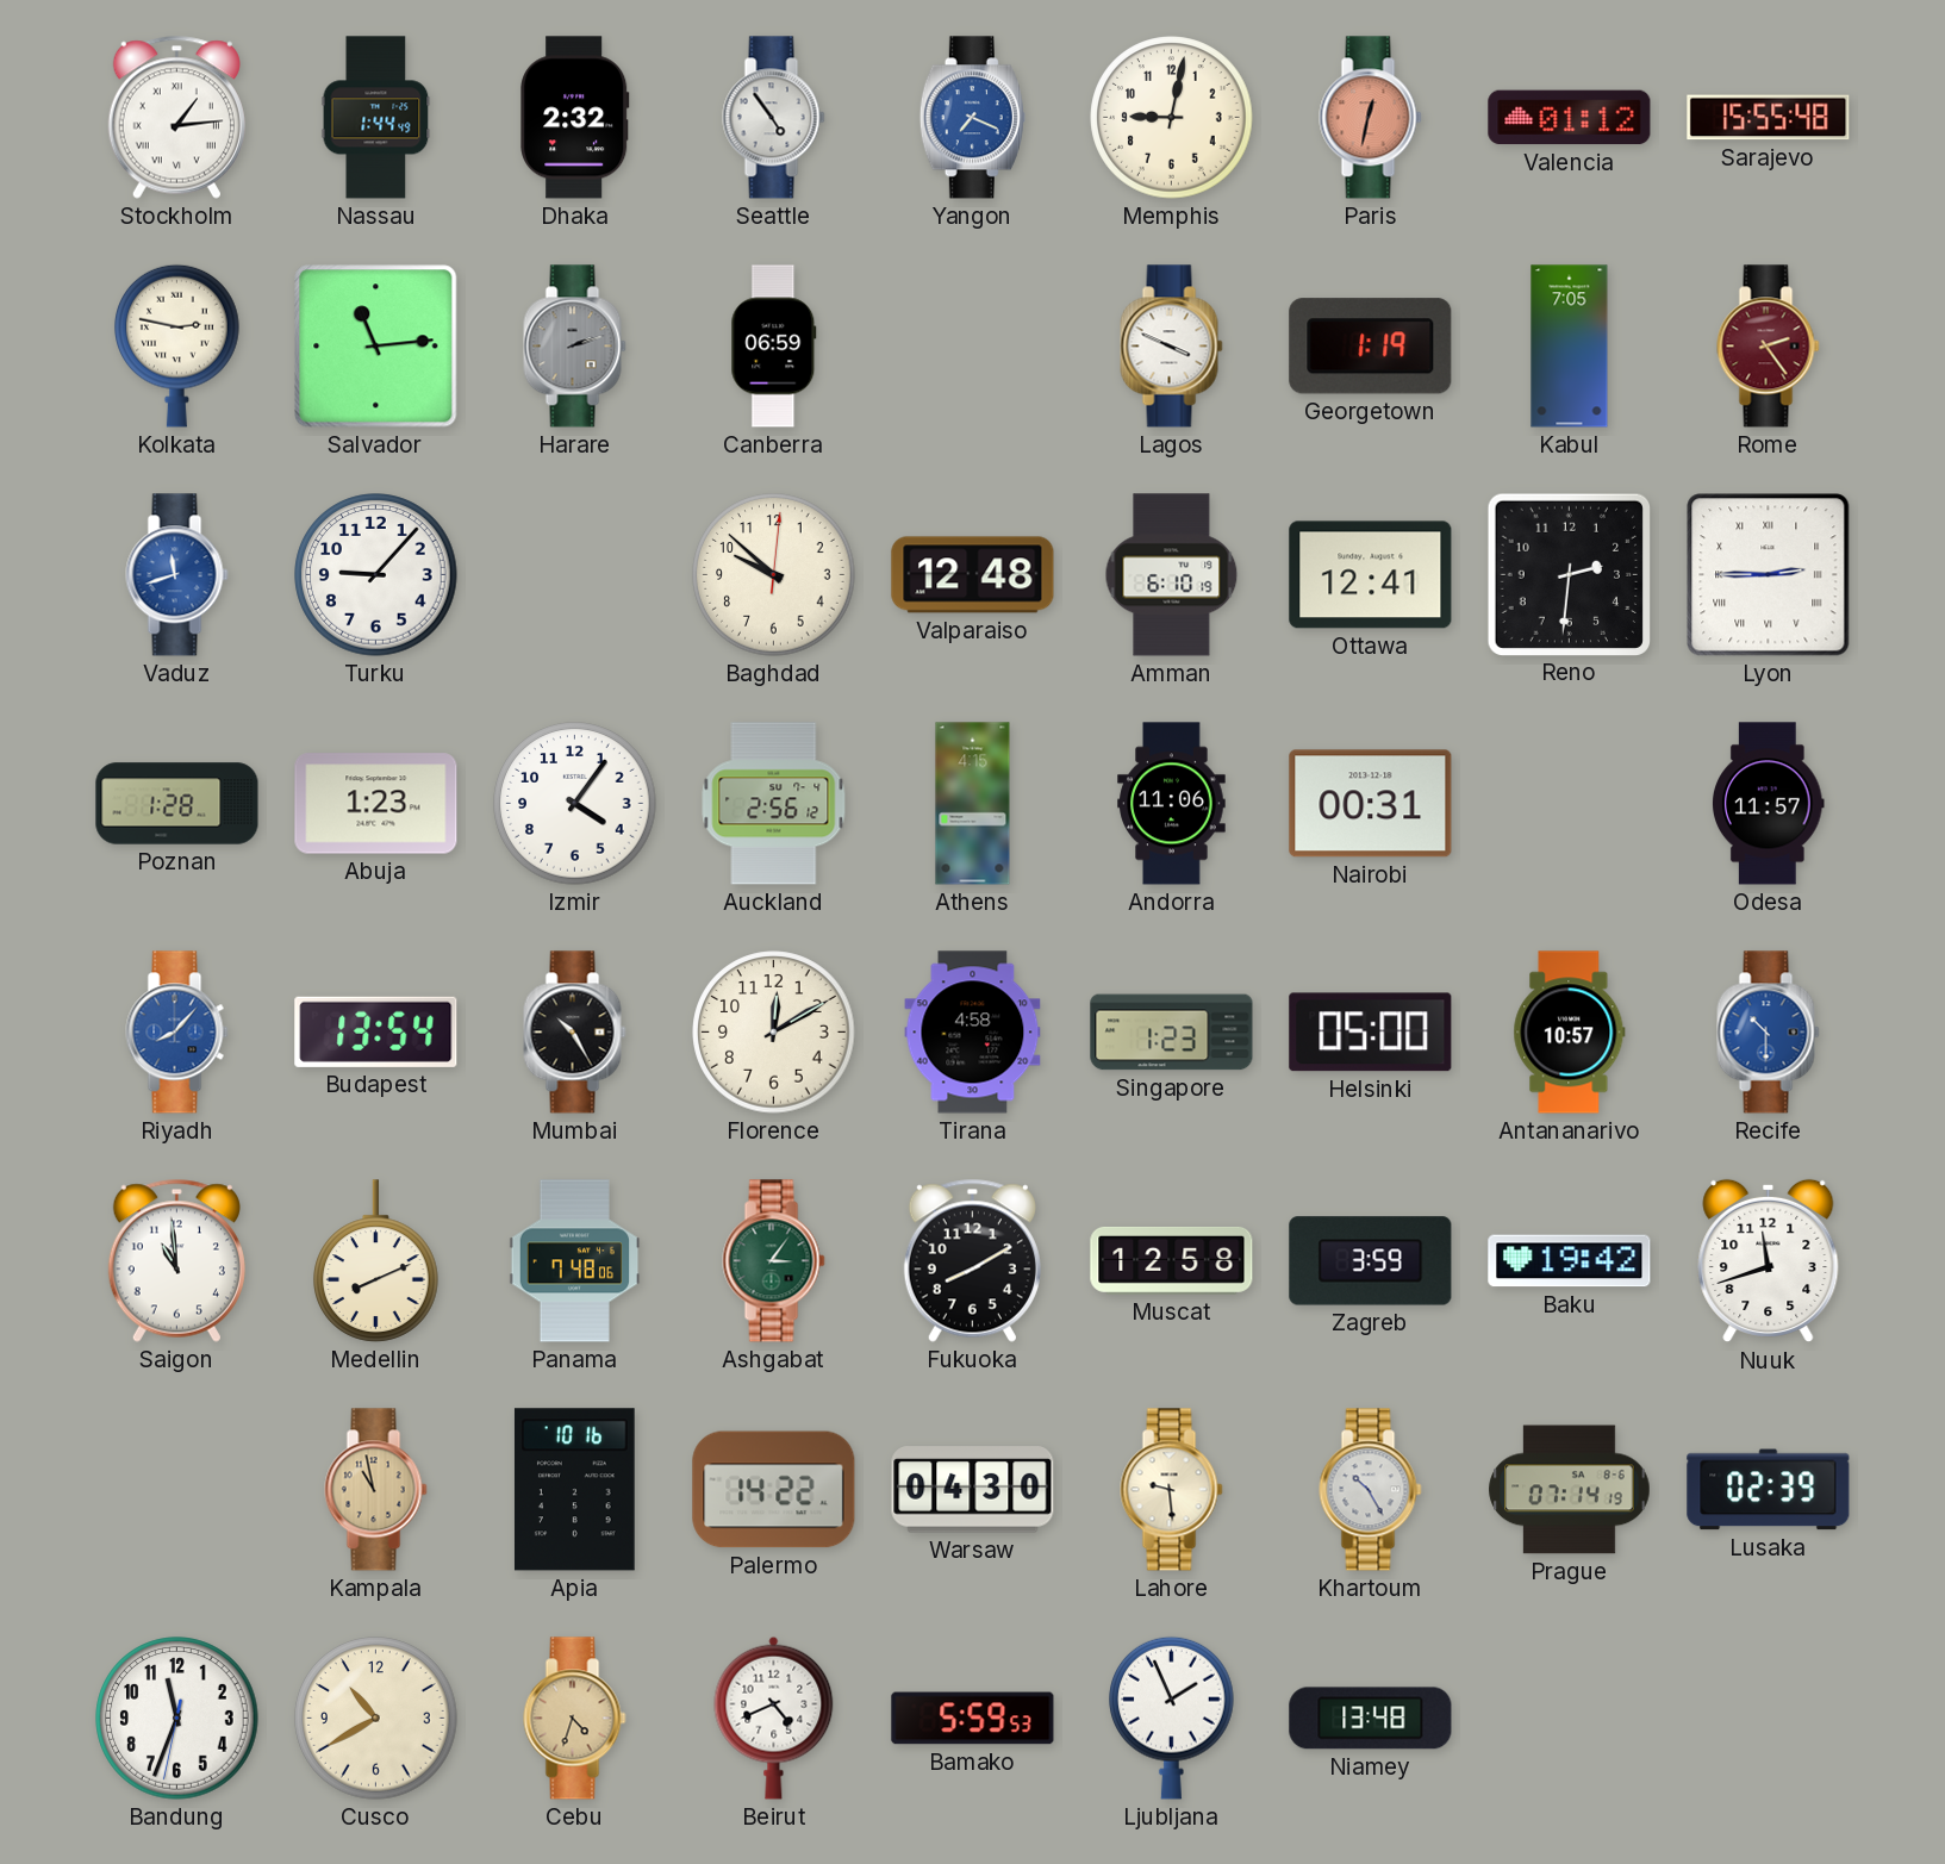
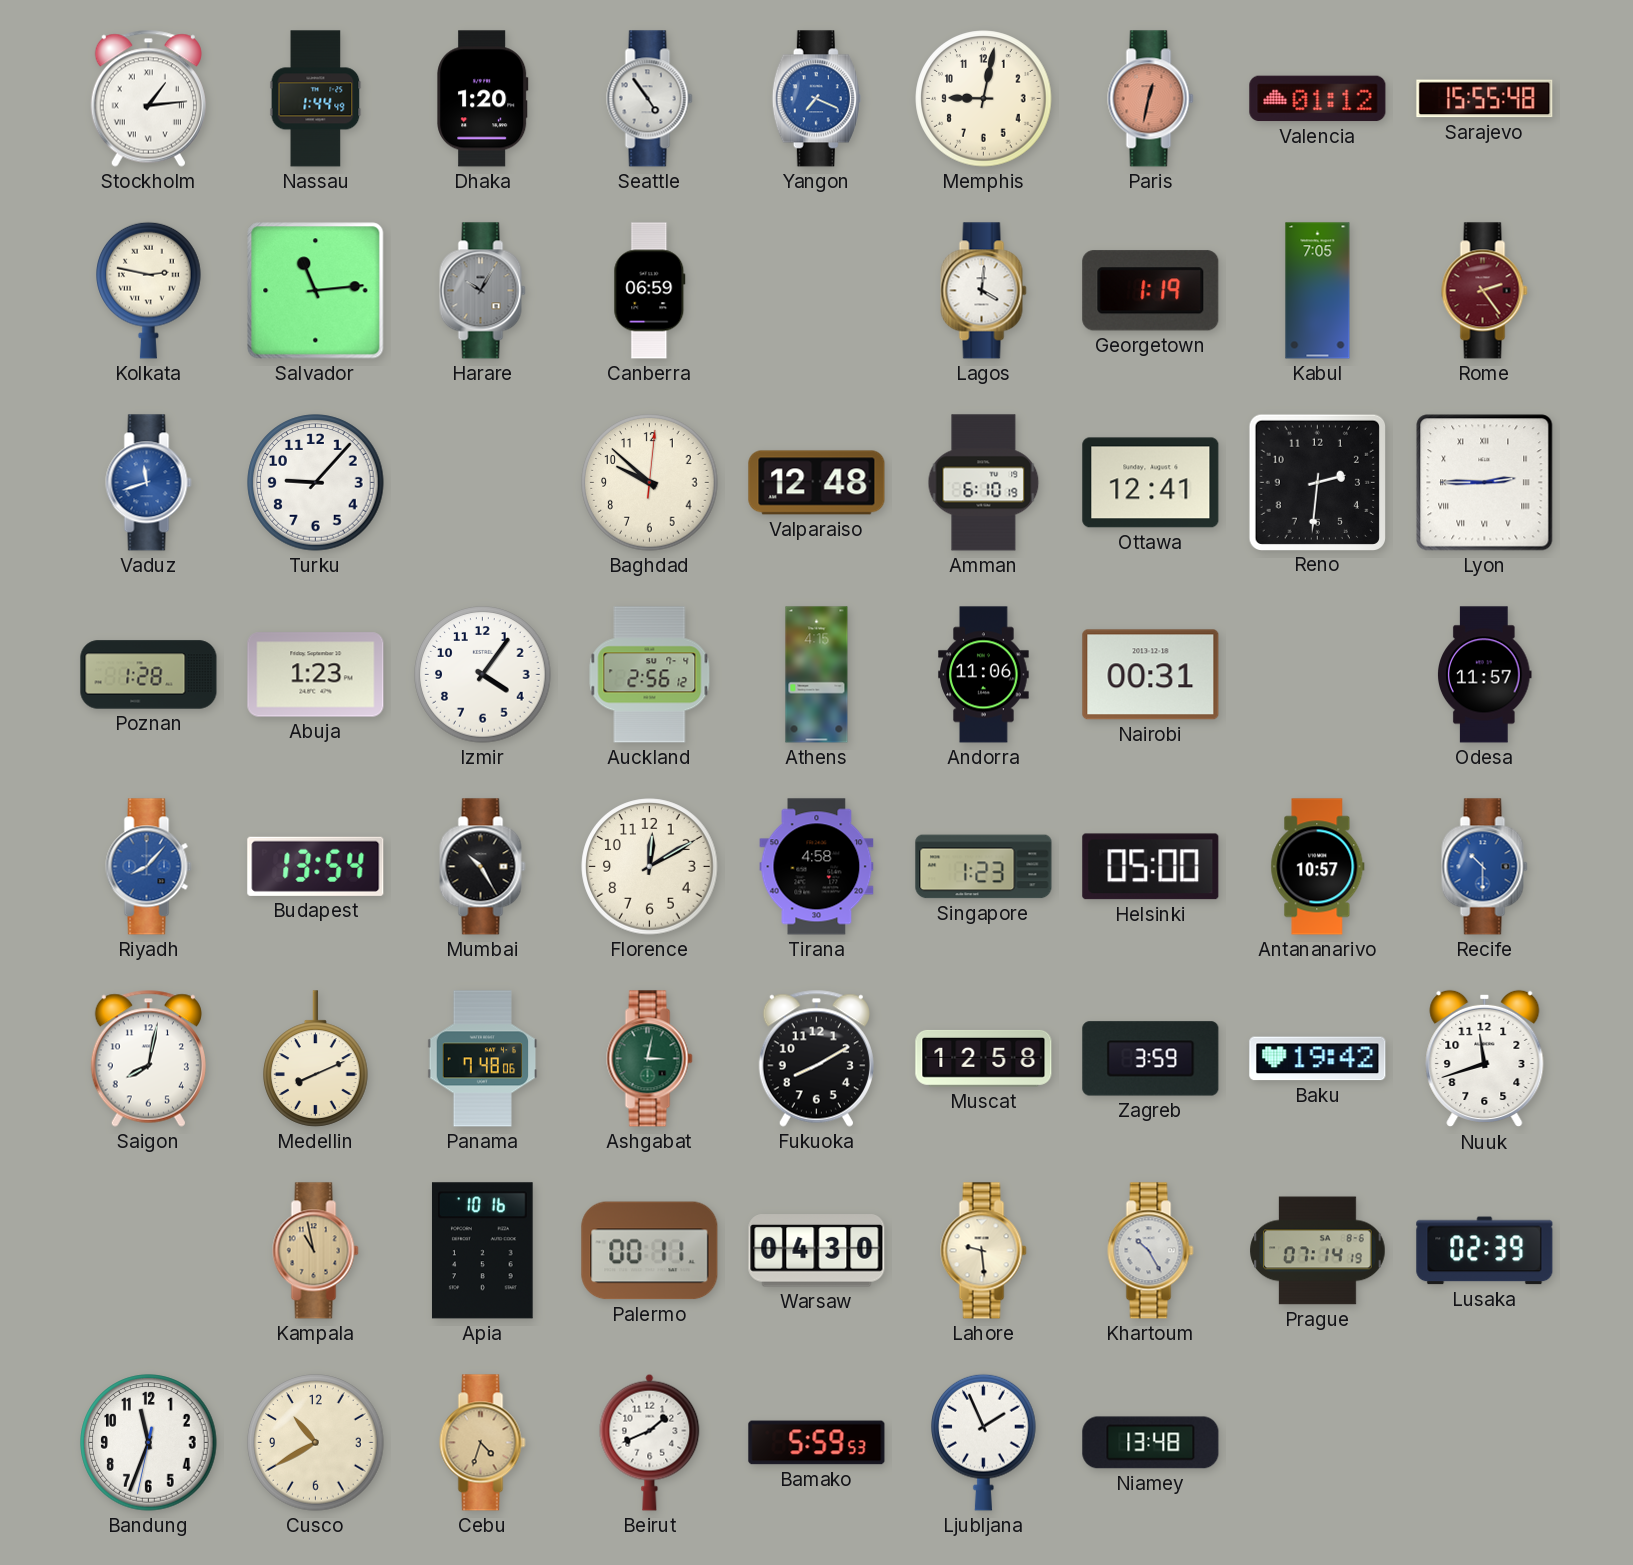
Dhaka: 2:32 -> 1:20
Harare: 2:12 -> 10:05
Lagos: 3:49 -> 4:01
Saigon: 10:59 -> 8:02
Ashgabat: 3:06 -> 3:02
Palermo: 14:22 -> 00:11
Beirut: 4:41 -> 1:41
